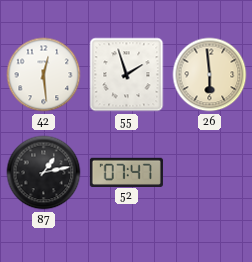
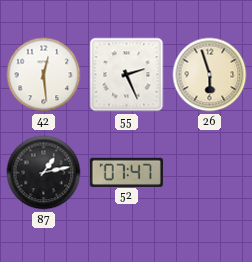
55: 1:57 -> 2:26
26: 5:59 -> 5:57
